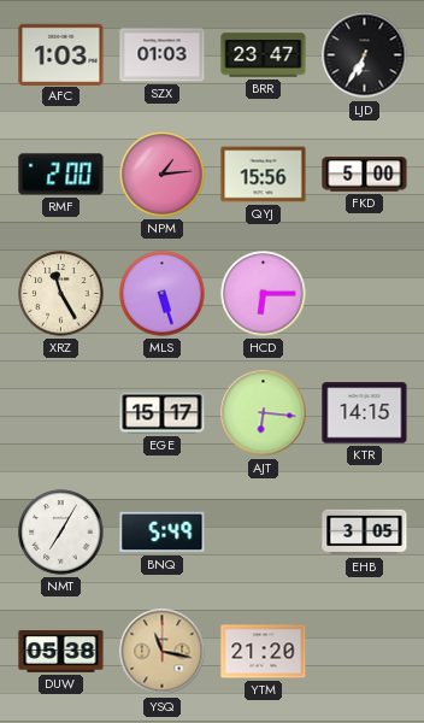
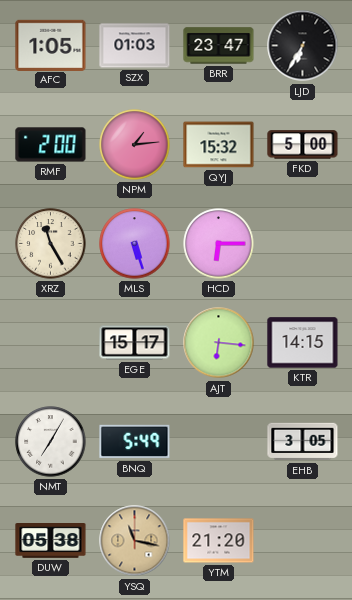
AFC: 1:03 -> 1:05
QYJ: 15:56 -> 15:32
